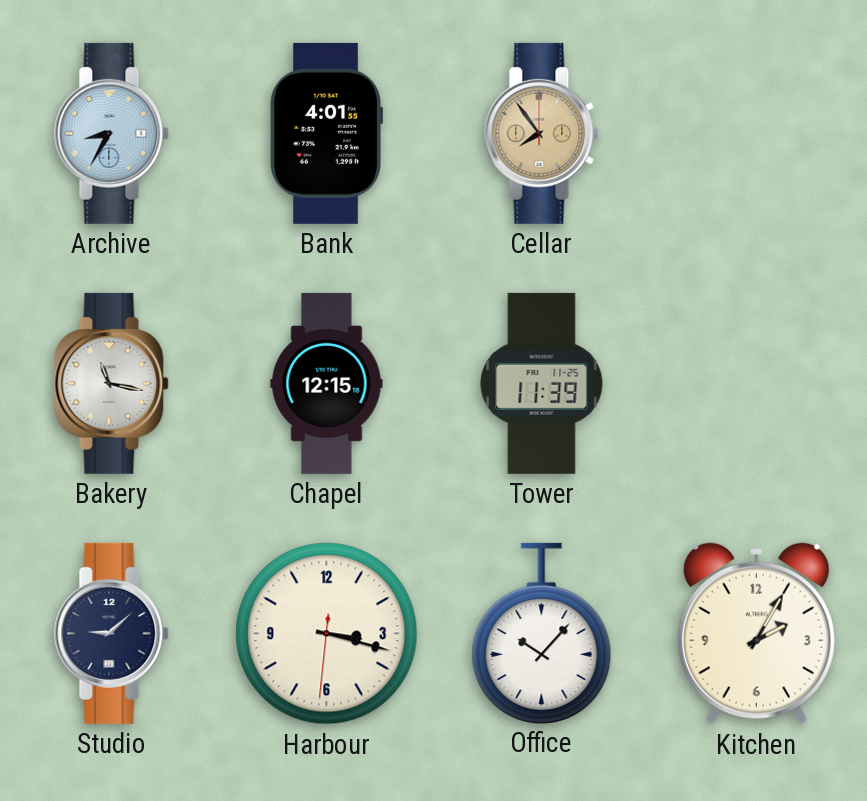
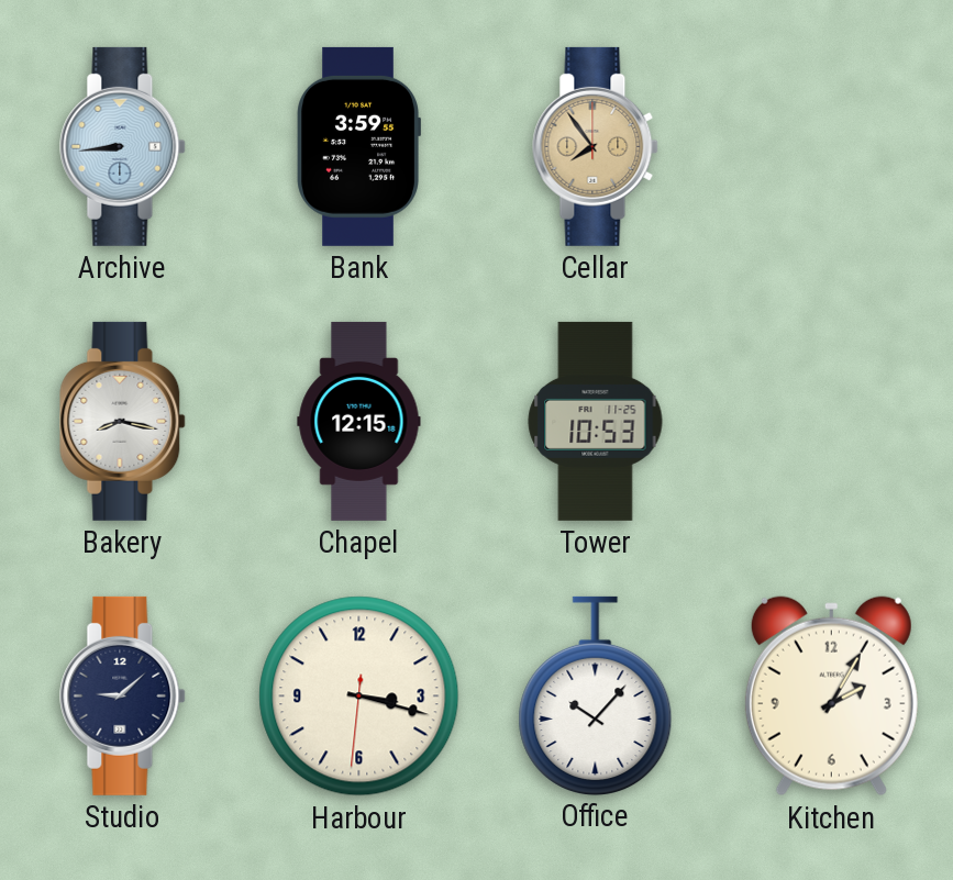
Archive: 8:35 -> 8:44
Bank: 4:01 -> 3:59
Bakery: 11:17 -> 8:17
Tower: 11:39 -> 10:53
